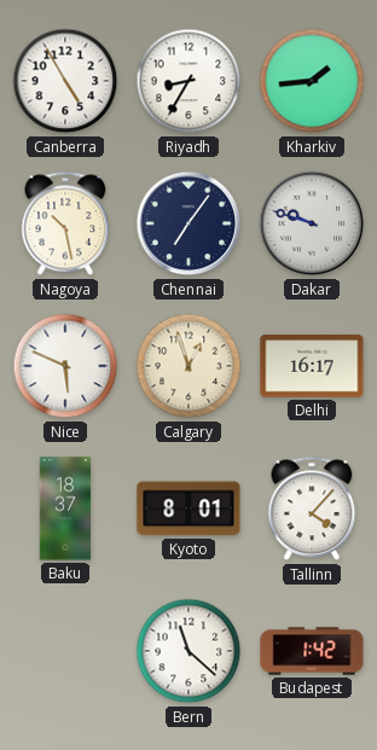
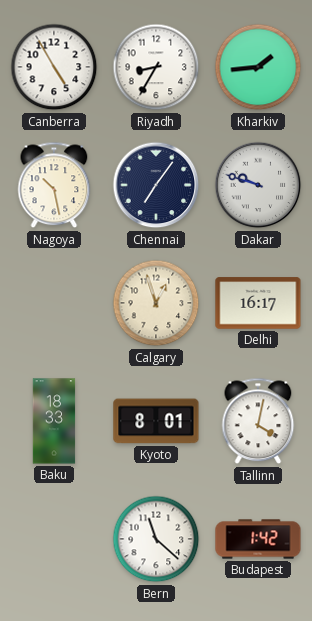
Nice: 5:49 -> none
Baku: 18:37 -> 18:33
Tallinn: 4:07 -> 4:02
